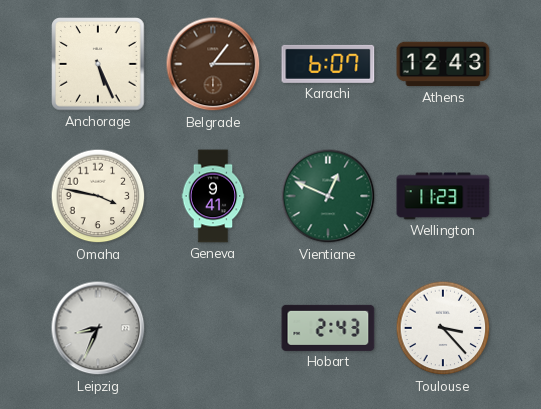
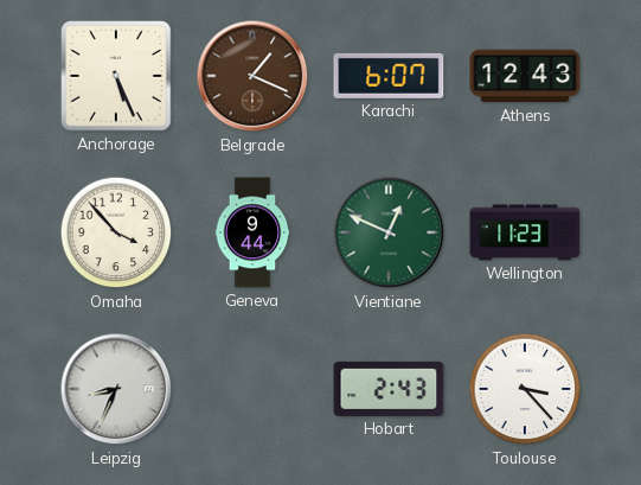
Belgrade: 1:15 -> 1:19
Omaha: 3:47 -> 3:53
Geneva: 9:41 -> 9:44
